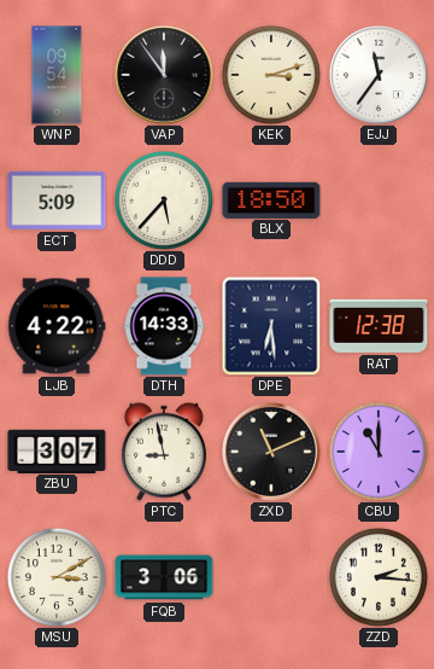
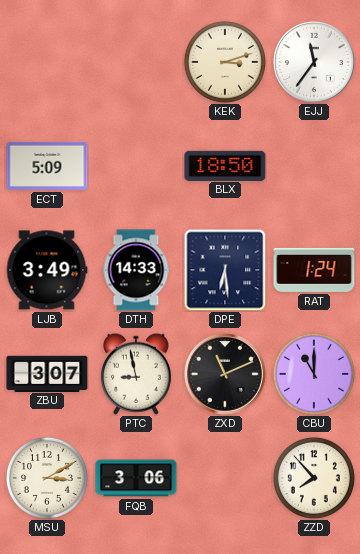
WNP: 09:54 -> none
VAP: 11:54 -> none
DDD: 5:37 -> none
LJB: 4:22 -> 3:49
RAT: 12:38 -> 1:24
ZZD: 2:16 -> 7:53
